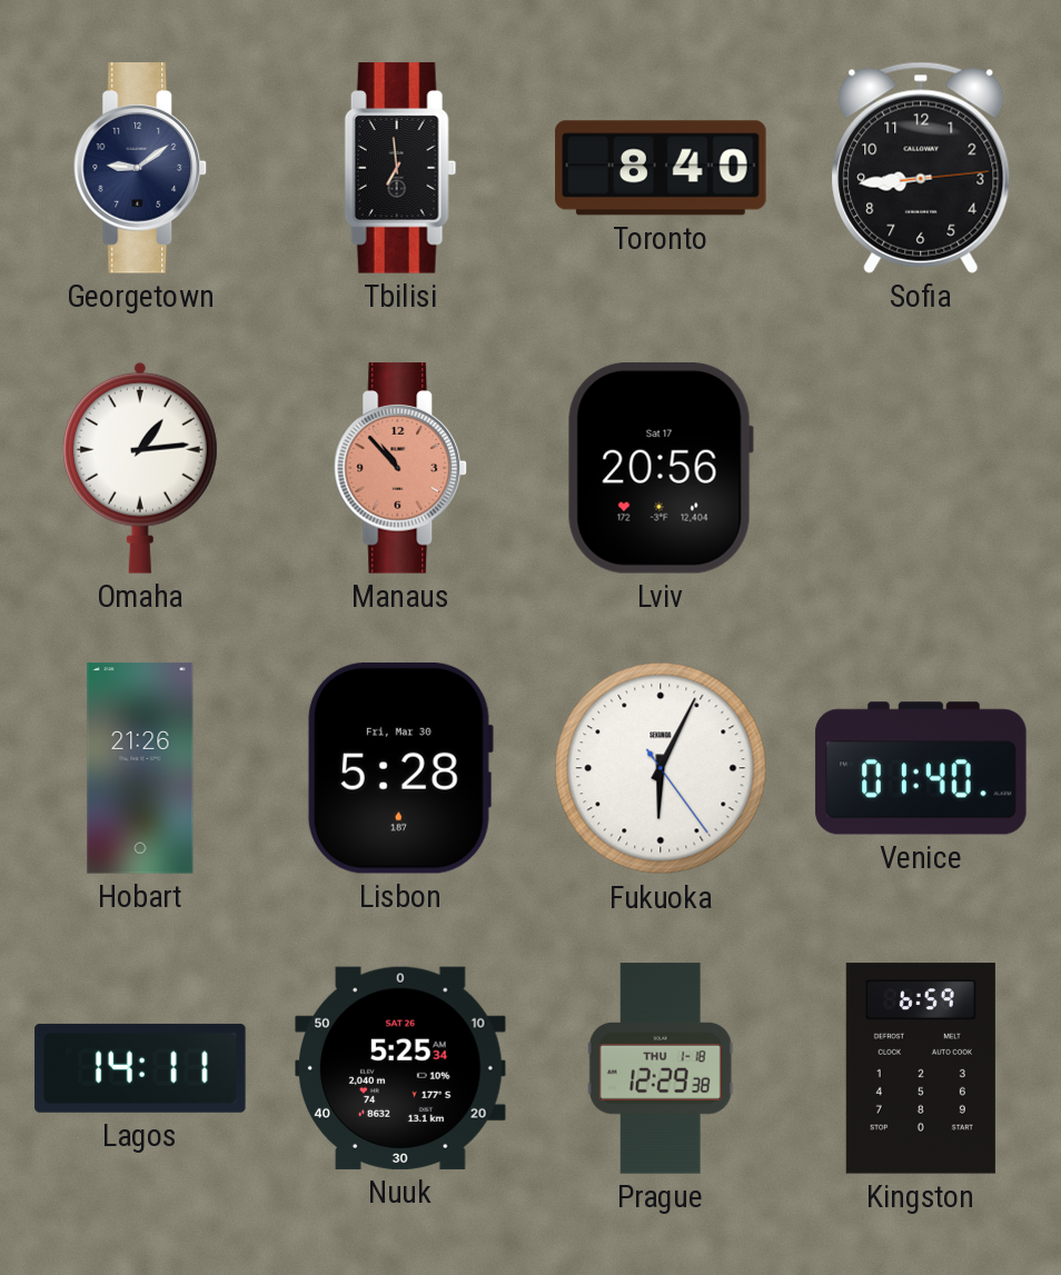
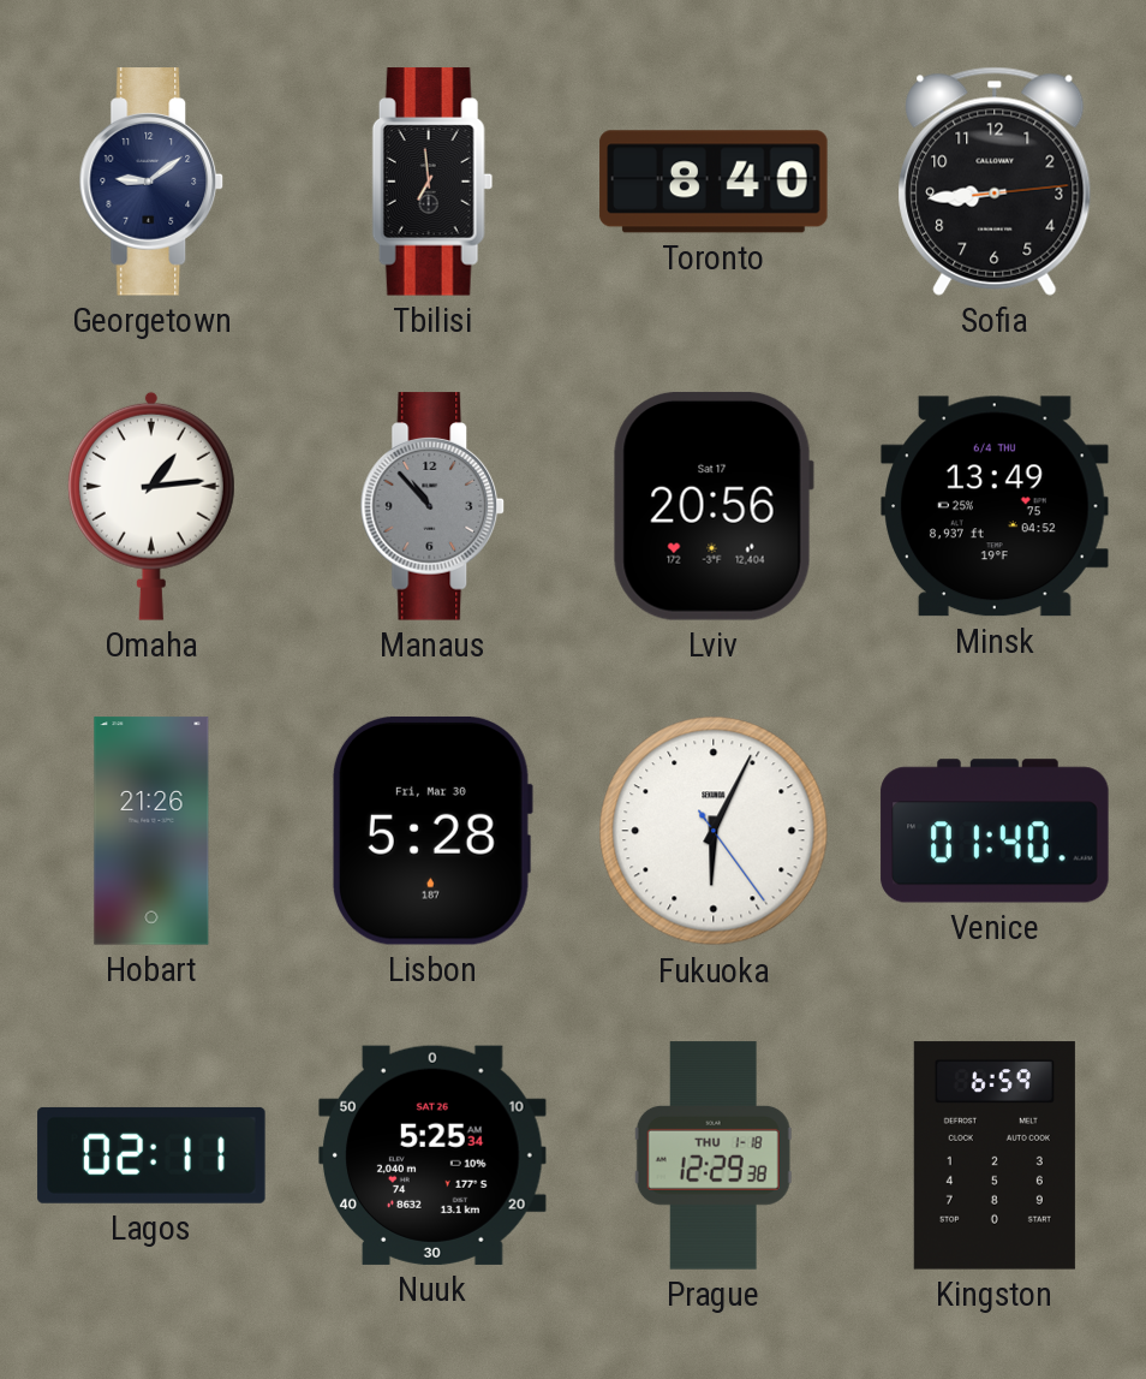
Manaus dial: salmon -> grey
Minsk: none -> 13:49
Lagos: 14:11 -> 02:11
